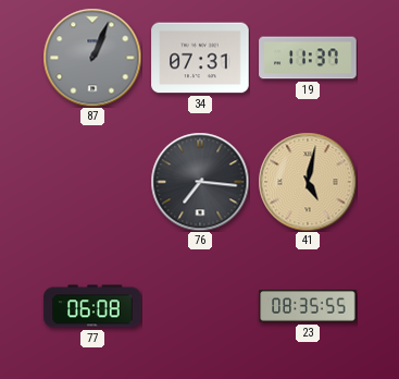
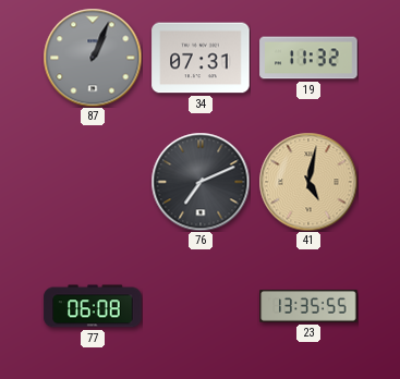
19: 11:37 -> 11:32
76: 7:16 -> 7:11
23: 08:35 -> 13:35
